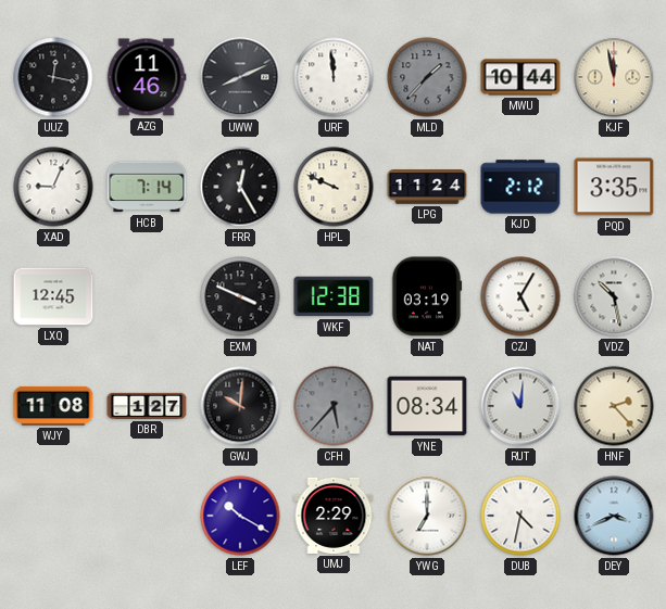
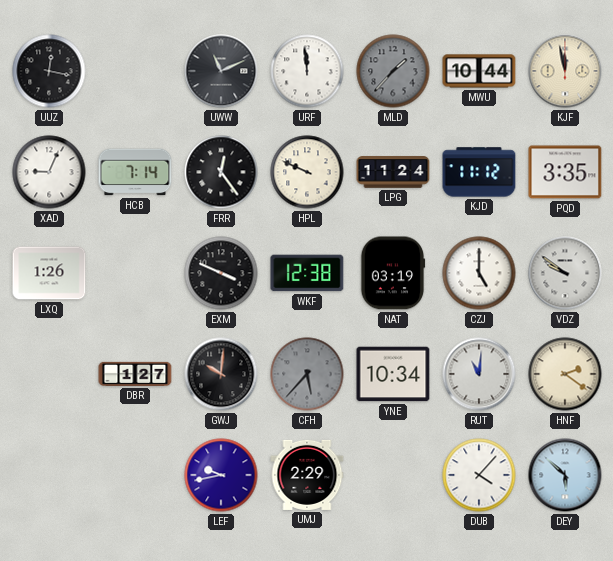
AZG: 11:46 -> none
UWW: 8:11 -> 11:11
FRR: 12:25 -> 12:24
KJD: 2:12 -> 11:12
LXQ: 12:45 -> 1:26
CZJ: 5:05 -> 5:00
VDZ: 10:28 -> 9:51
WJY: 11:08 -> none
YNE: 08:34 -> 10:34
HNF: 2:23 -> 2:21
LEF: 10:20 -> 9:43
YWG: 7:00 -> none
DUB: 4:32 -> 4:07
DEY: 3:41 -> 5:52
